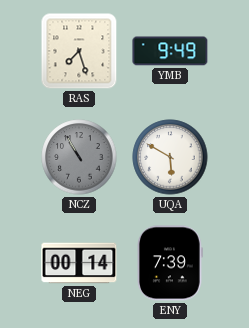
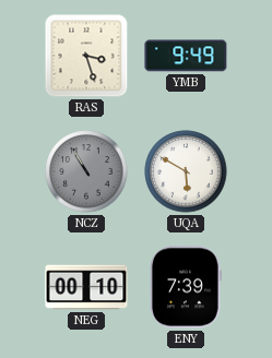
RAS: 7:27 -> 3:27
NEG: 00:14 -> 00:10
